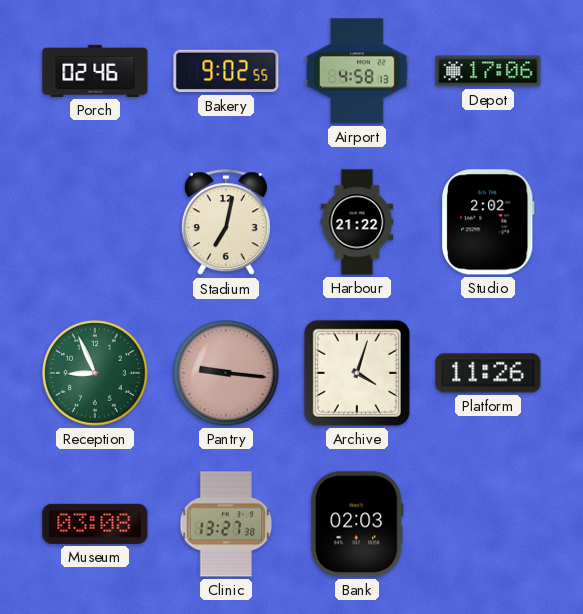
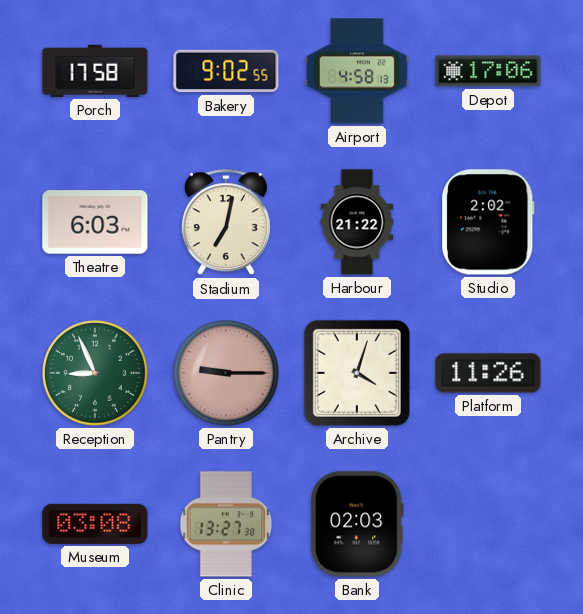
Porch: 02:46 -> 17:58
Theatre: none -> 6:03
Pantry: 9:16 -> 9:15
